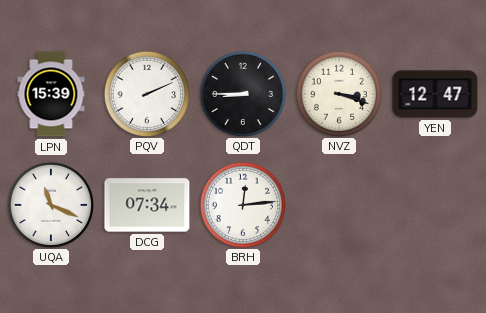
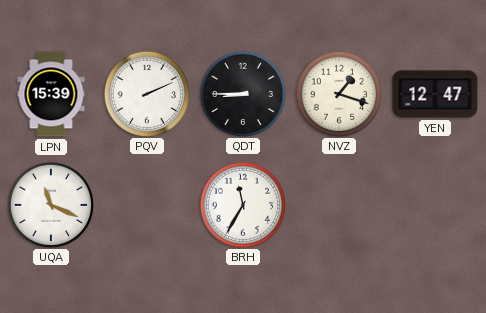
NVZ: 3:18 -> 1:18
DCG: 07:34 -> none
BRH: 12:14 -> 11:35
